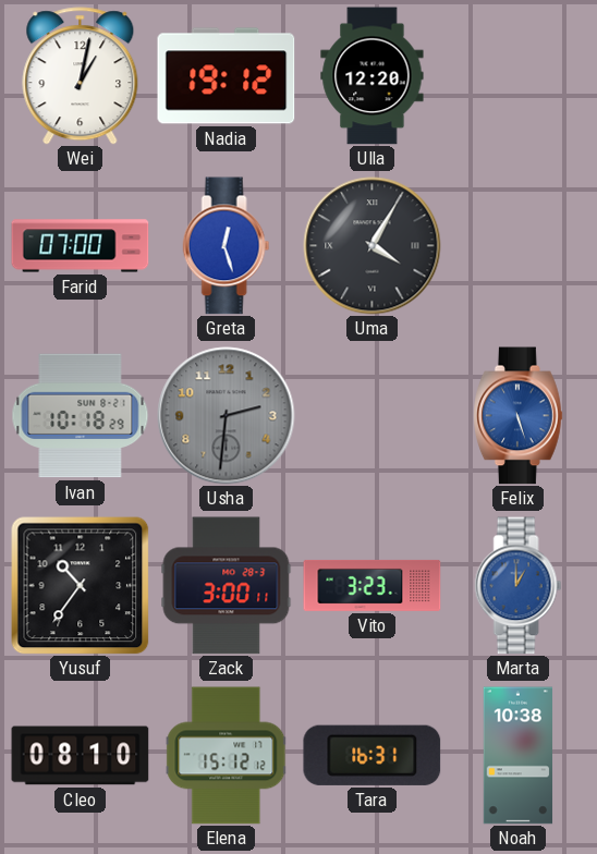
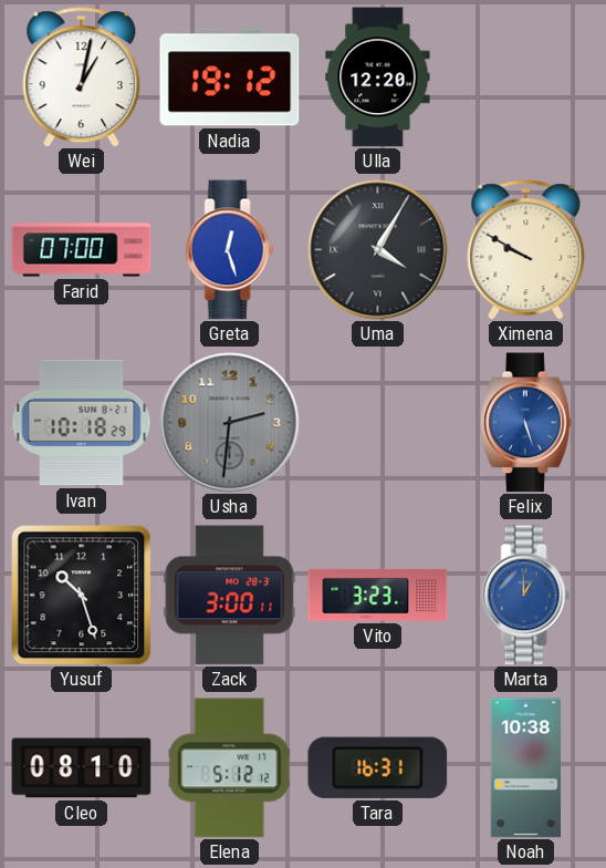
Ximena: none -> 9:50
Yusuf: 10:36 -> 10:27
Elena: 15:12 -> 5:12
